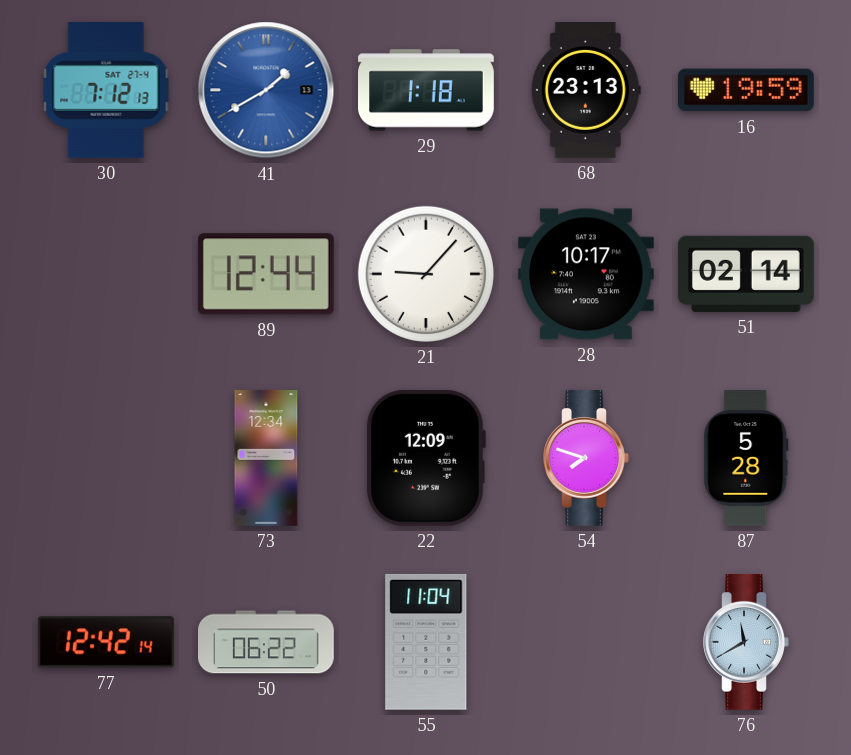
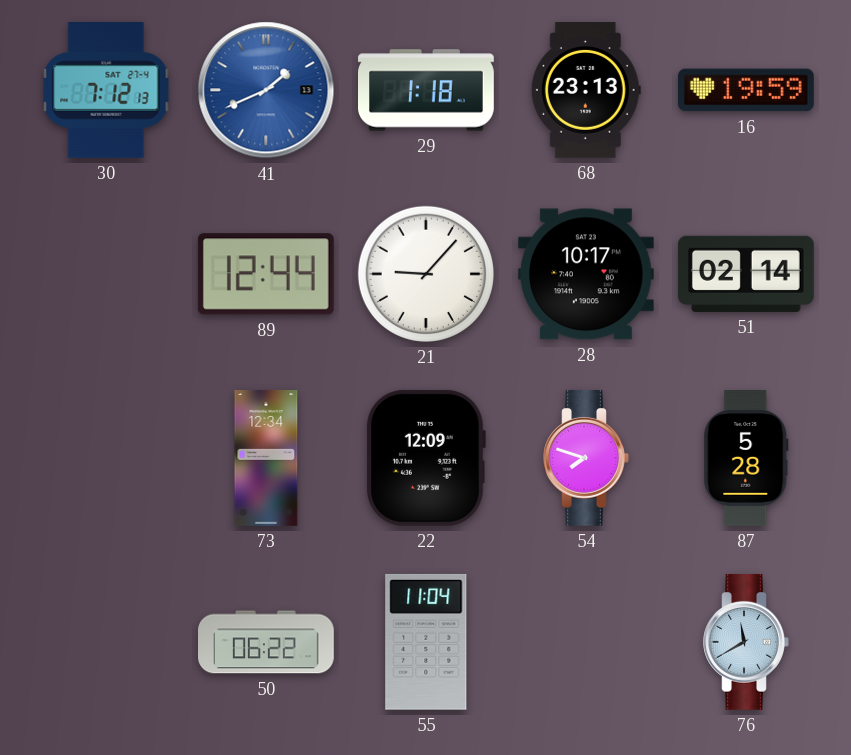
41: 1:40 -> 1:41
77: 12:42 -> none
